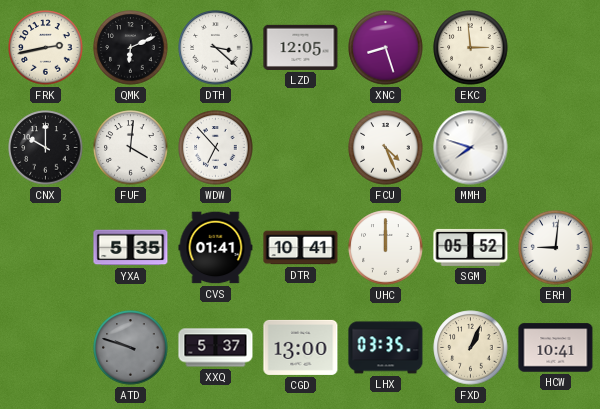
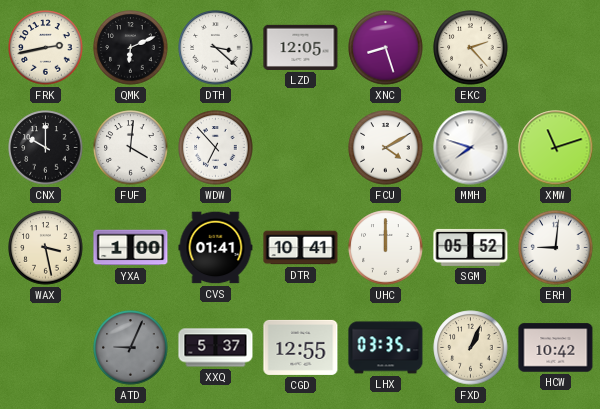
EKC: 2:59 -> 2:23
FCU: 4:26 -> 4:10
XMW: none -> 11:12
WAX: none -> 3:28
YXA: 5:35 -> 1:00
ATD: 9:48 -> 9:04
CGD: 13:00 -> 12:55
HCW: 10:41 -> 10:42
